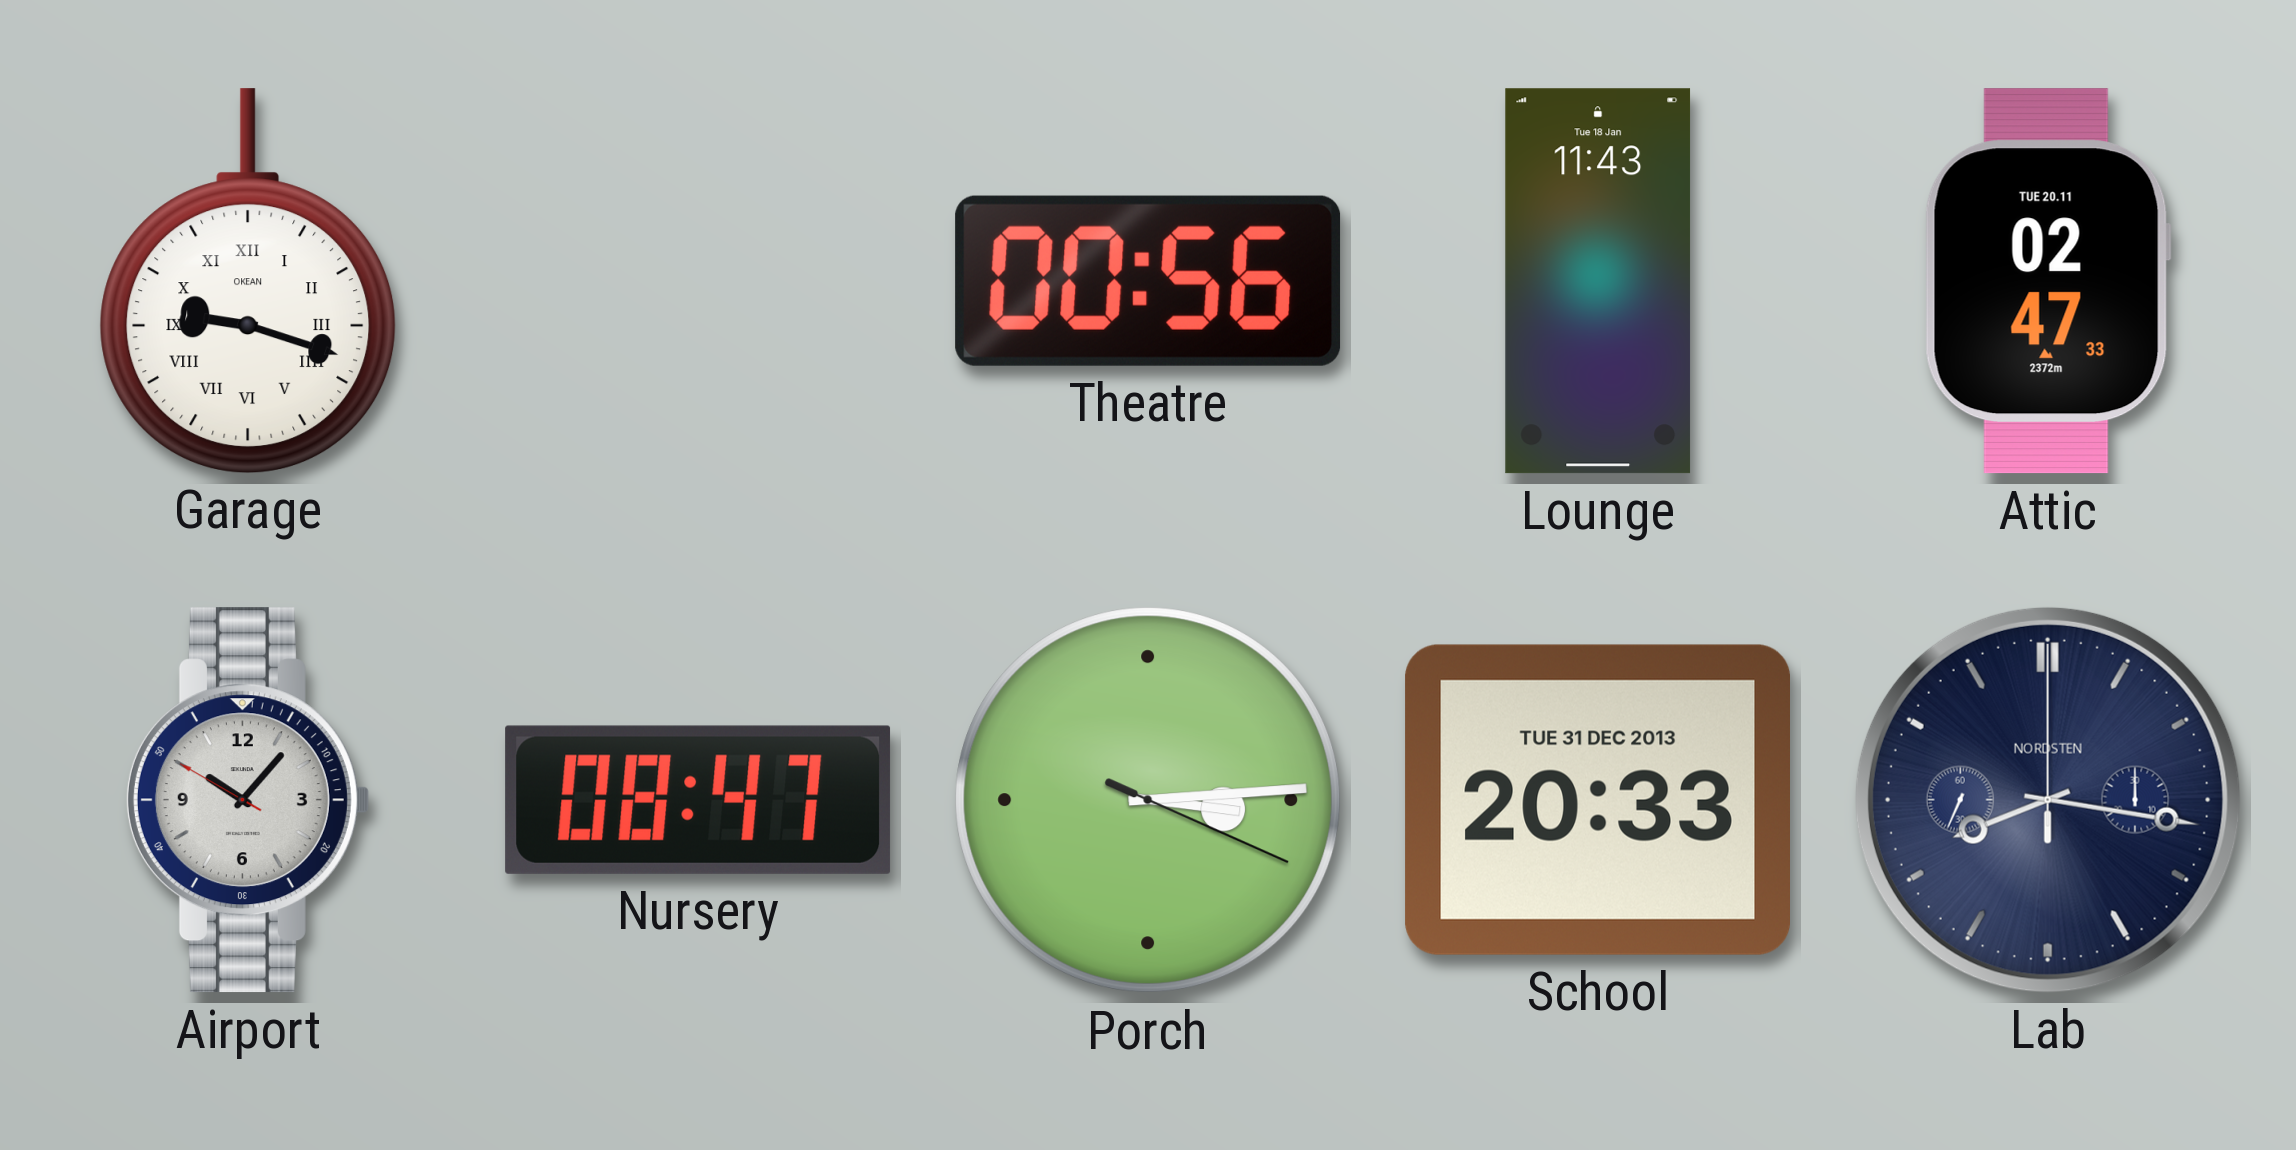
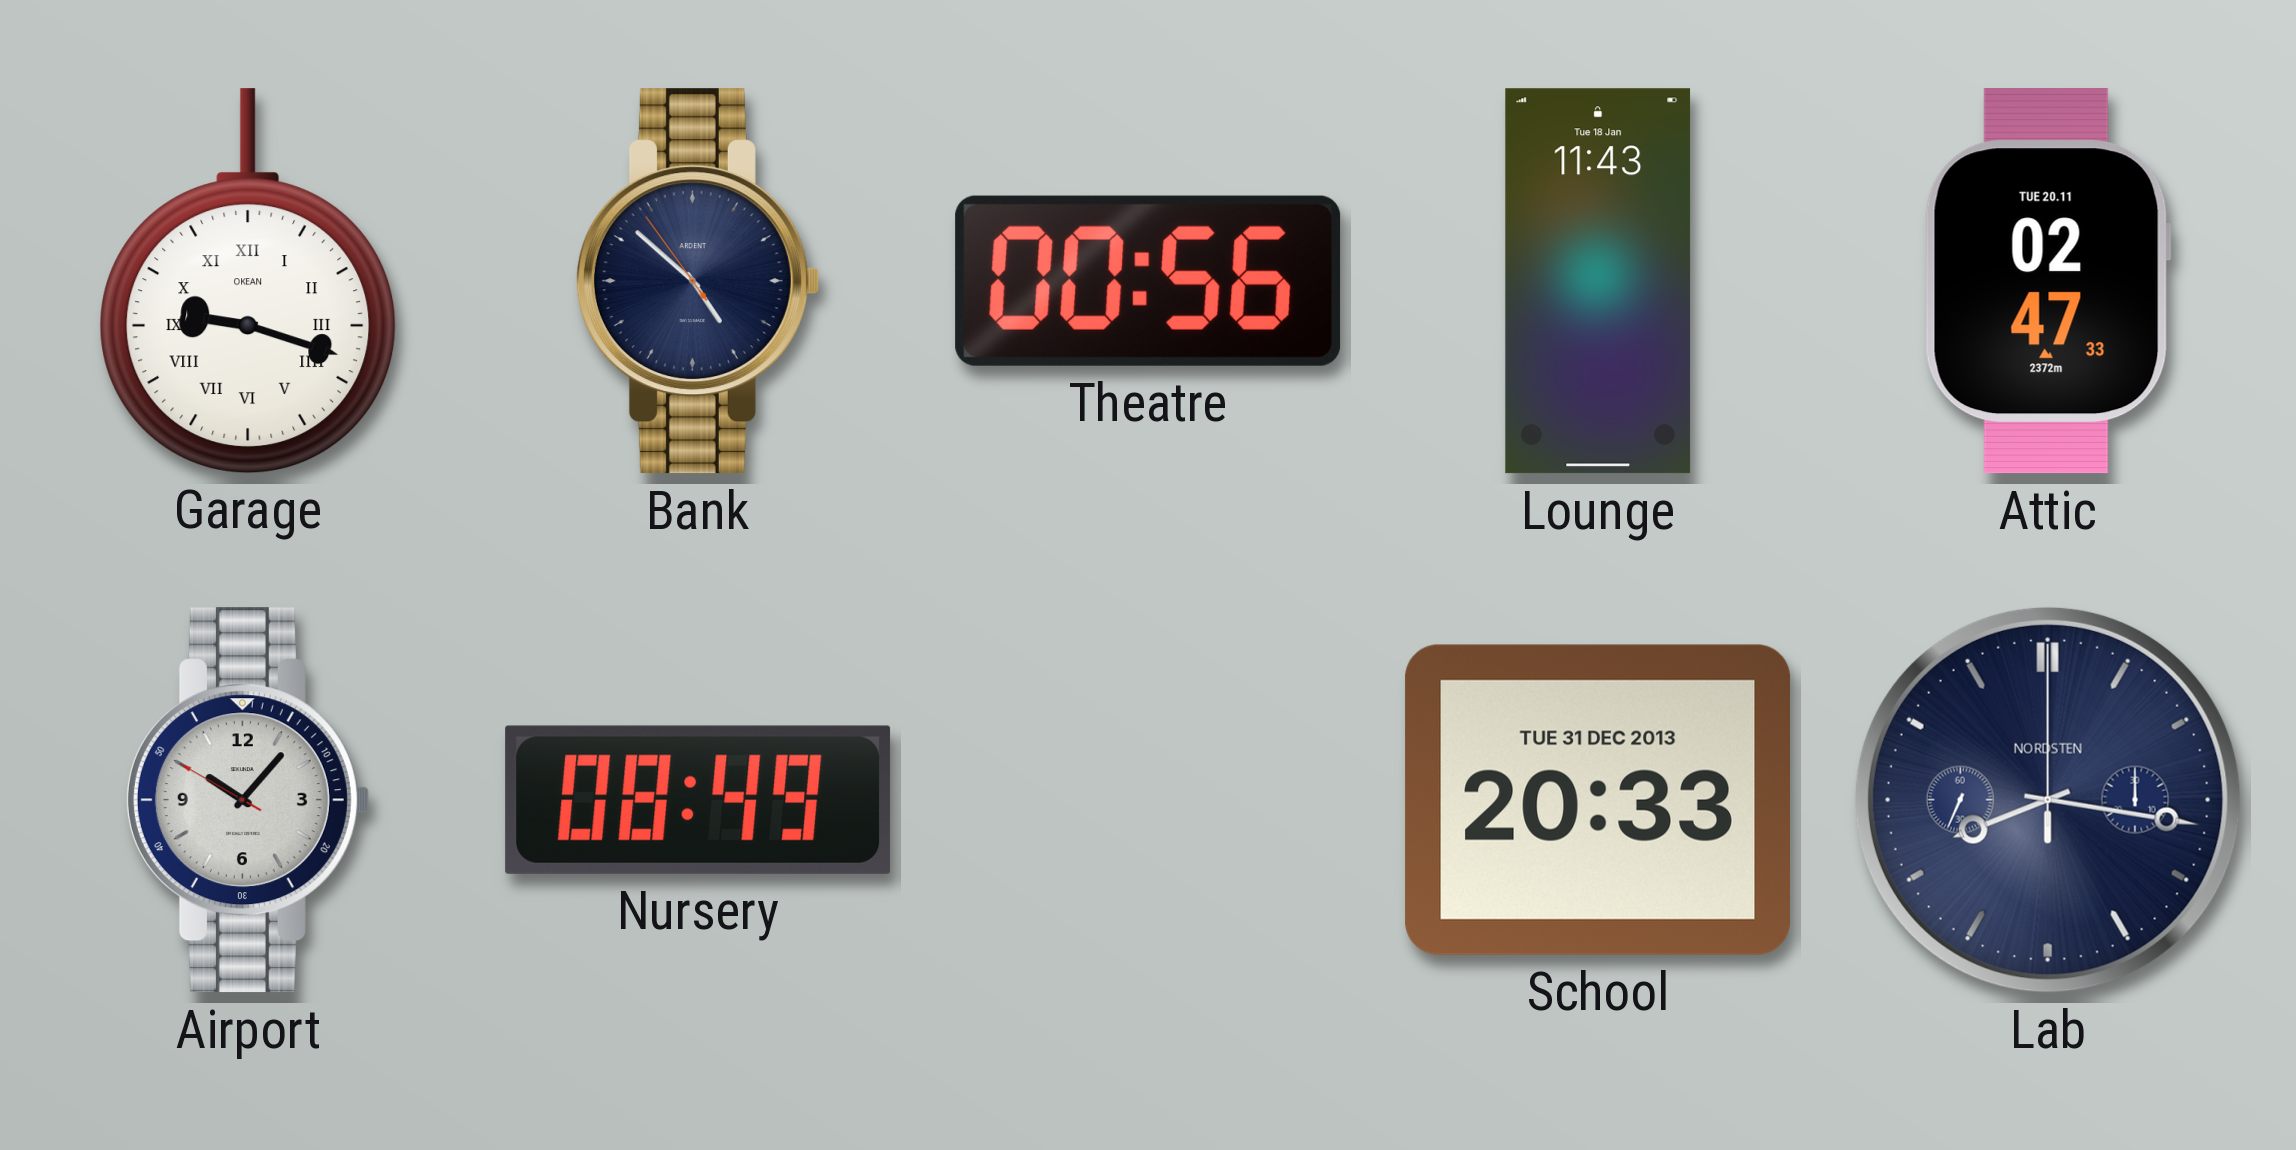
Bank: none -> 4:51
Nursery: 08:47 -> 08:49
Porch: 3:14 -> none
